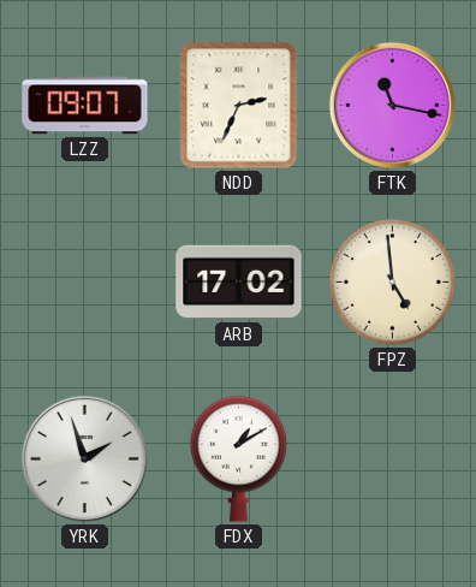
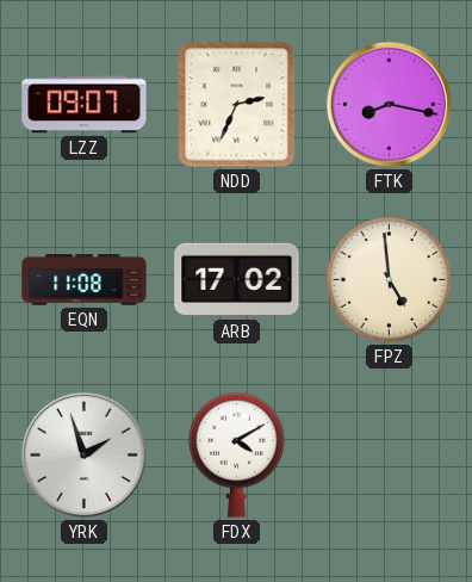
FTK: 11:17 -> 8:17
EQN: none -> 11:08
FDX: 1:10 -> 4:10
